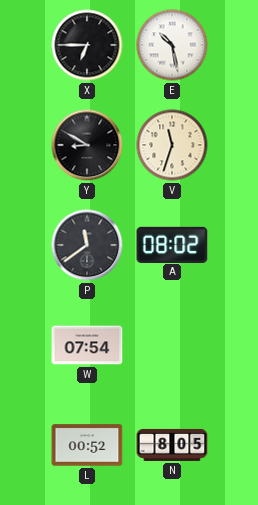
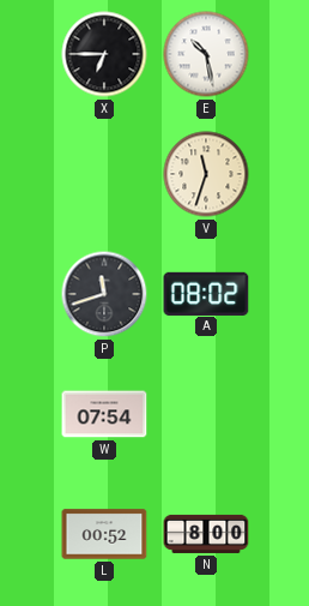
Y: 8:50 -> none
P: 11:39 -> 11:42
N: 8:05 -> 8:00
